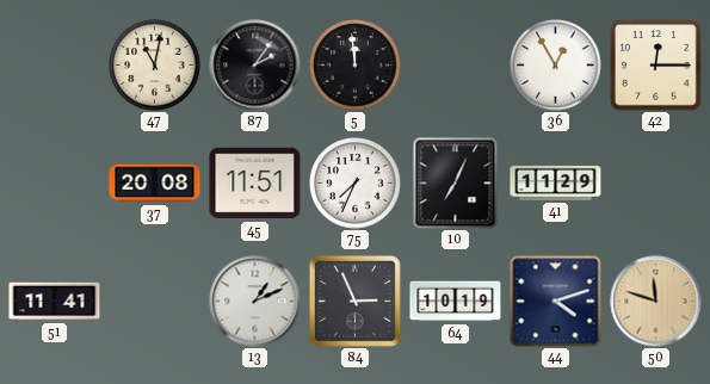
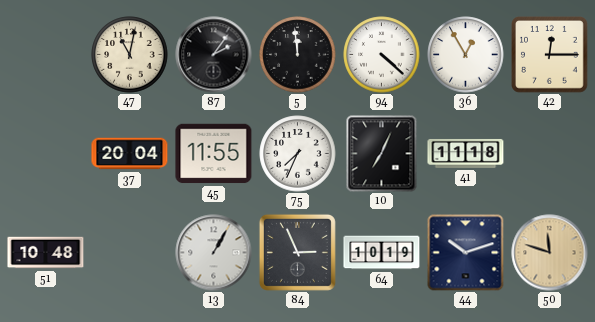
94: none -> 4:22
37: 20:08 -> 20:04
45: 11:51 -> 11:55
41: 11:29 -> 11:18
51: 11:41 -> 10:48
13: 1:11 -> 1:05
44: 4:12 -> 10:12
